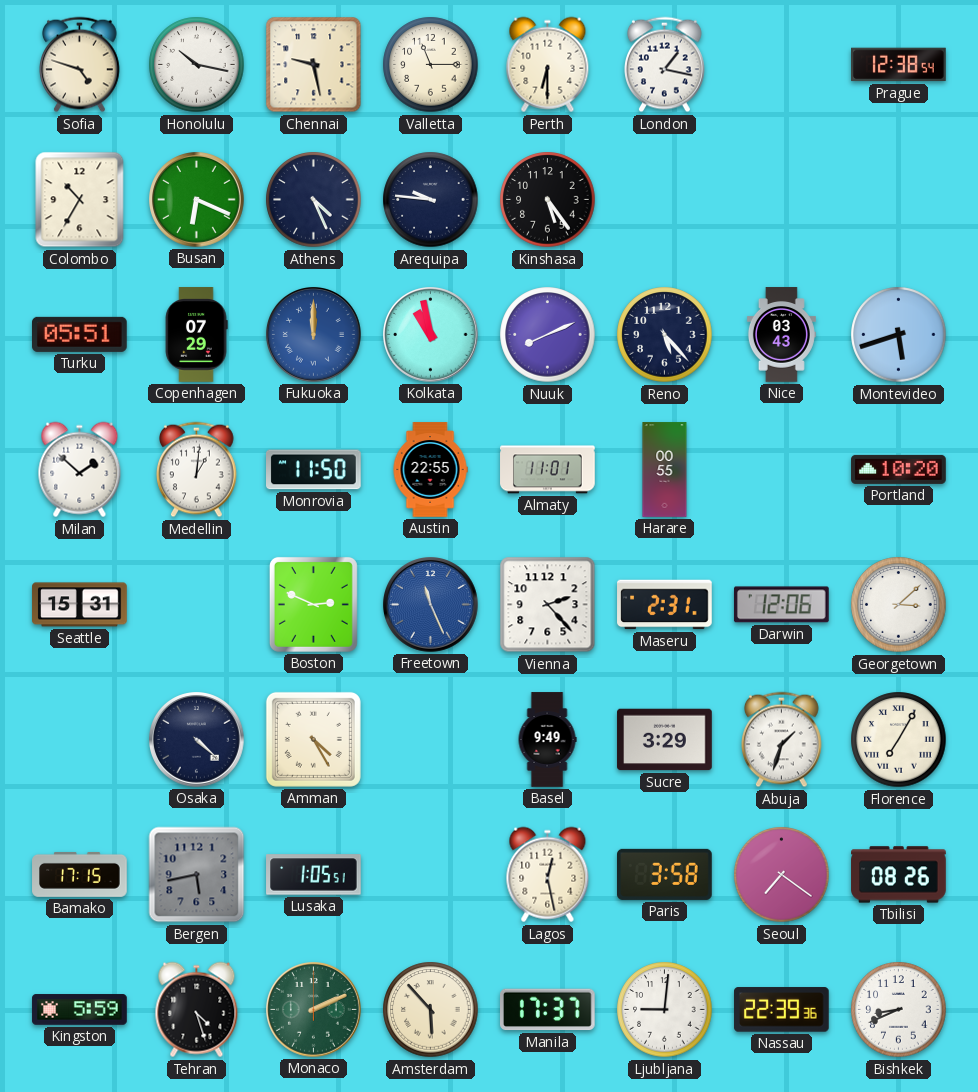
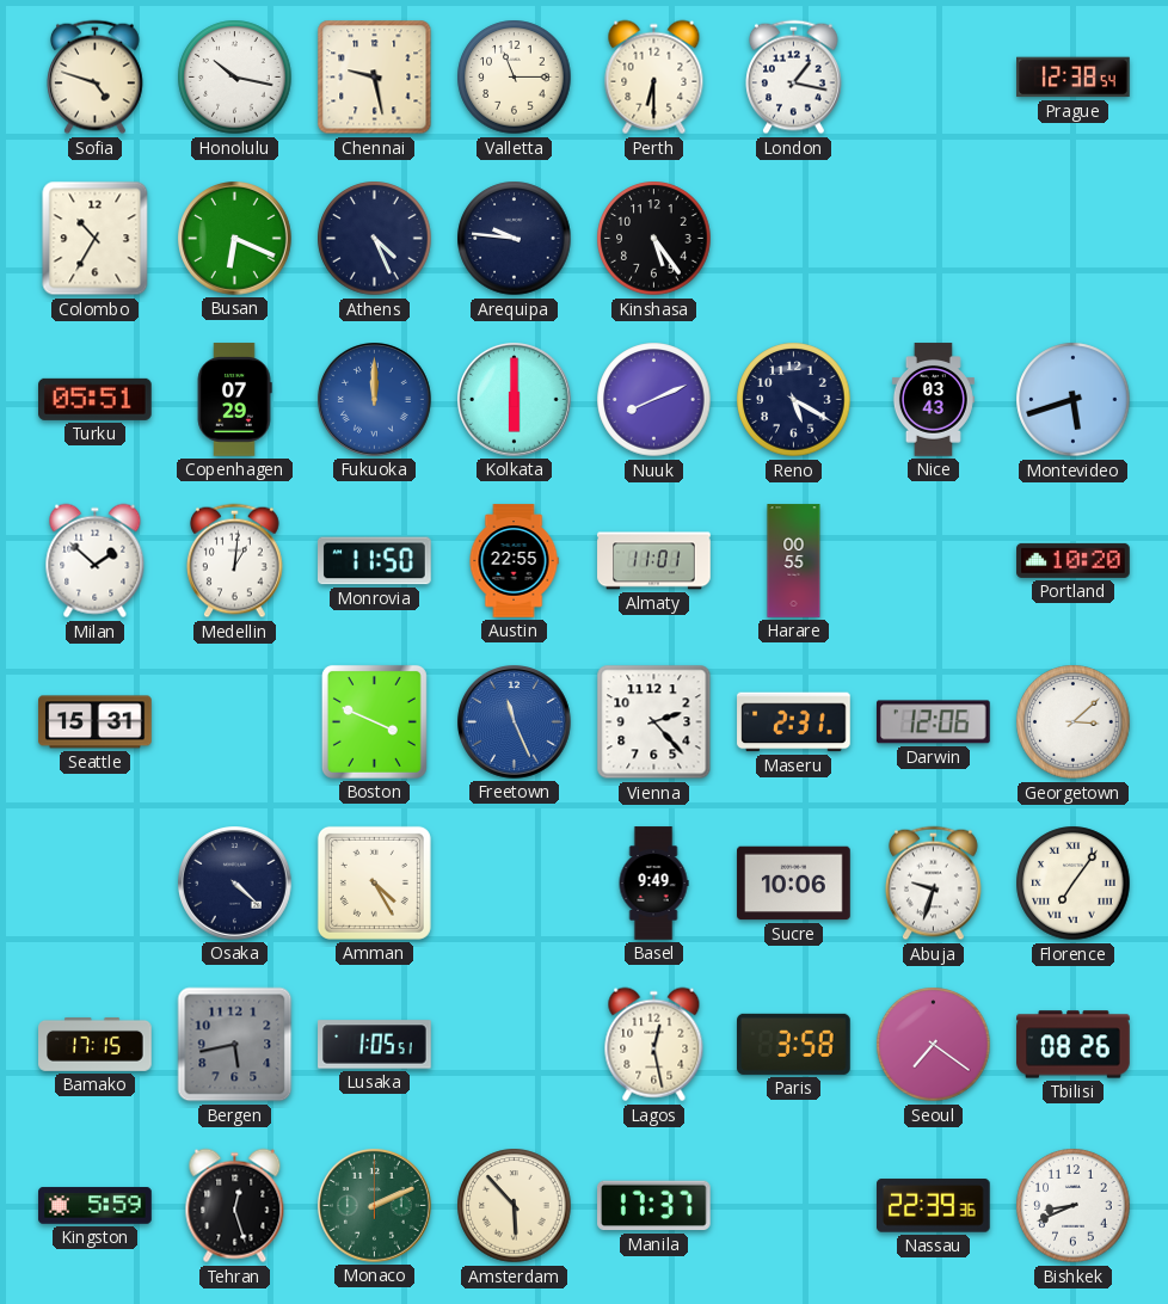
Kolkata: 10:58 -> 6:00
Reno: 5:23 -> 5:20
Boston: 2:49 -> 3:49
Sucre: 3:29 -> 10:06
Abuja: 1:33 -> 9:33
Florence: 7:05 -> 7:06
Tehran: 4:27 -> 12:27
Ljubljana: 9:01 -> none
